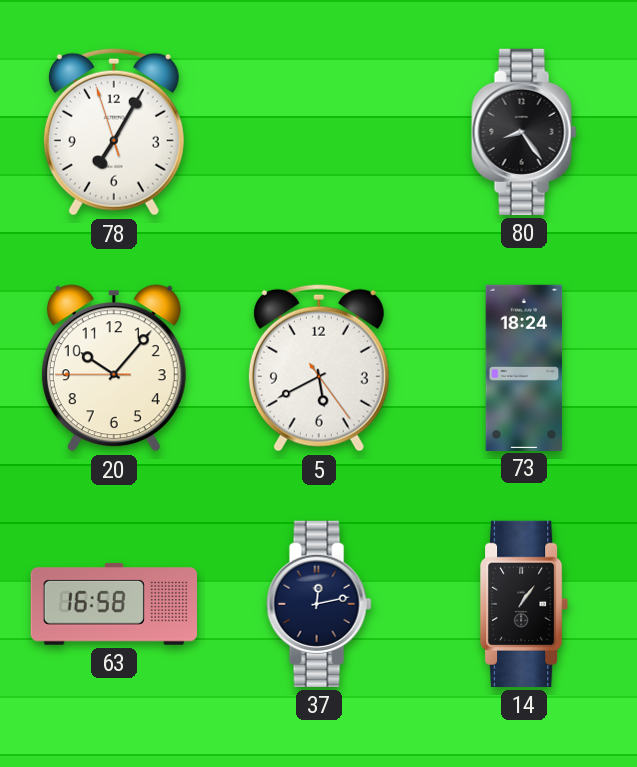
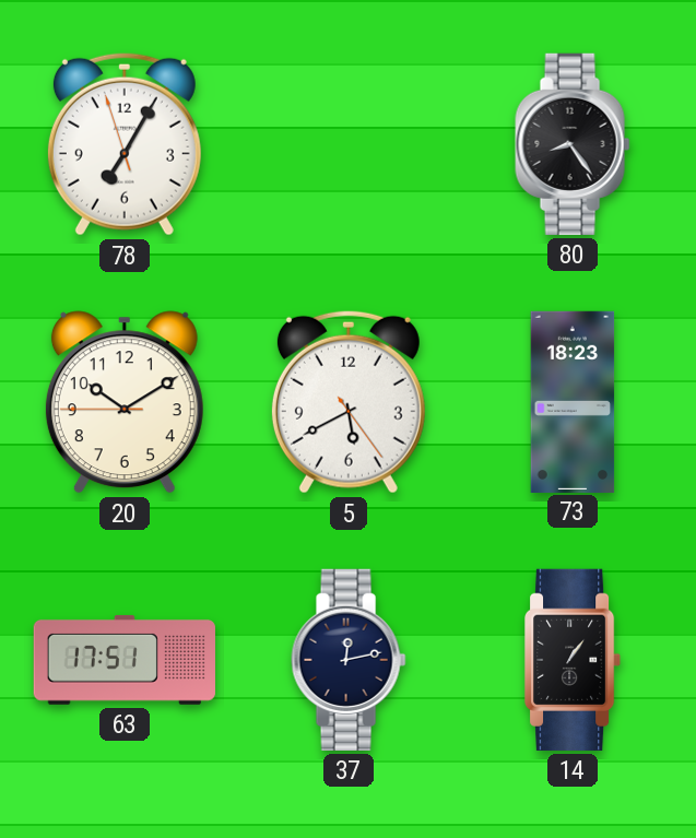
20: 10:06 -> 10:09
73: 18:24 -> 18:23
63: 16:58 -> 17:51
